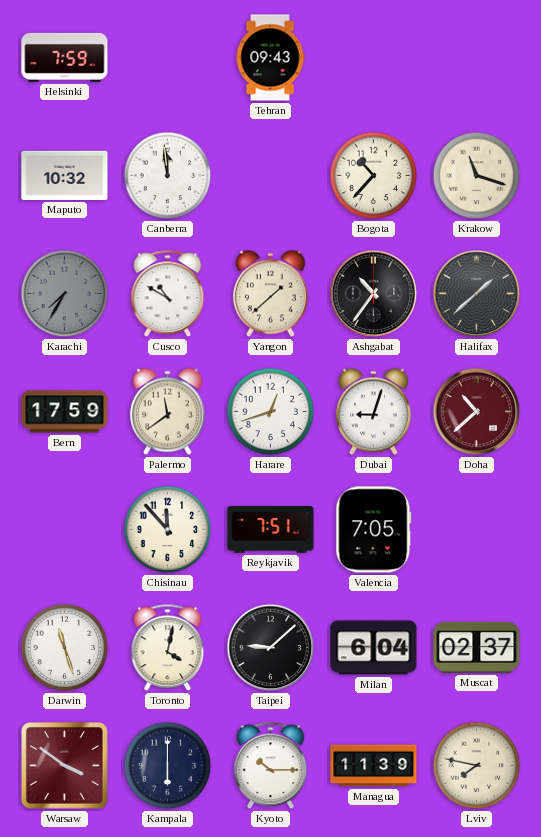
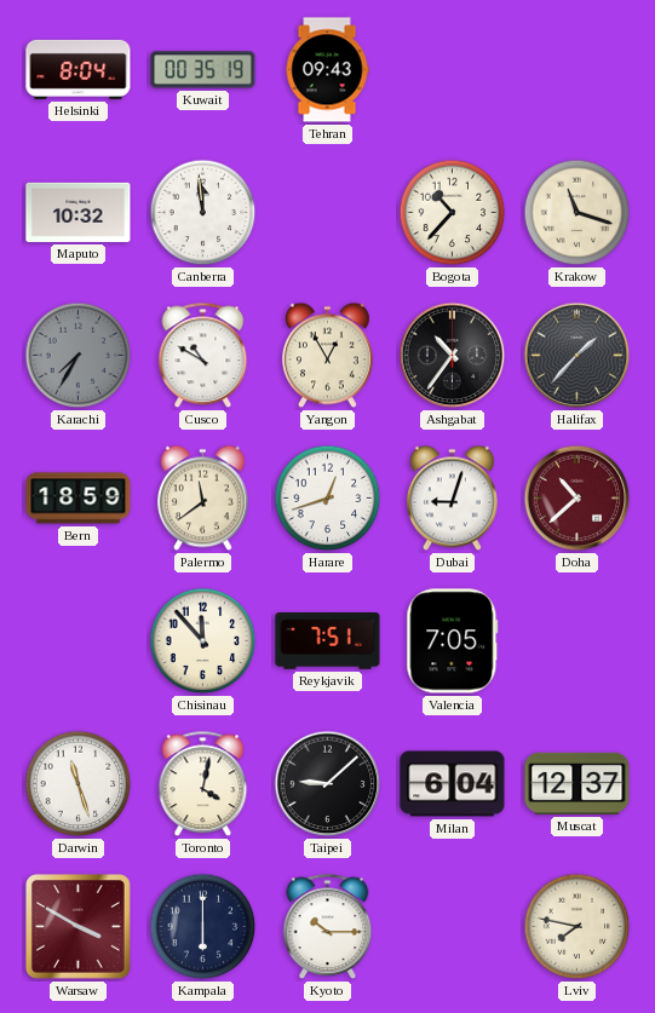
Helsinki: 7:59 -> 8:04
Kuwait: none -> 00:35
Yangon: 1:38 -> 12:55
Halifax: 1:38 -> 1:37
Bern: 17:59 -> 18:59
Muscat: 02:37 -> 12:37
Warsaw: 3:51 -> 3:50
Managua: 11:39 -> none
